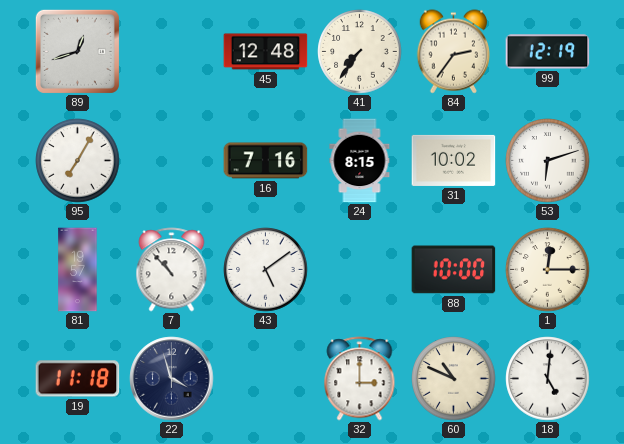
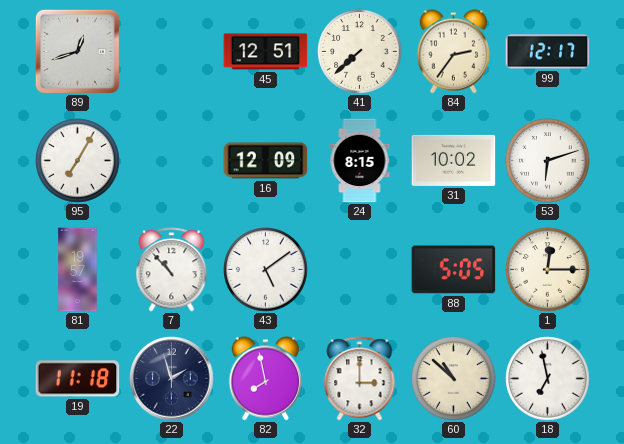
45: 12:48 -> 12:51
41: 7:36 -> 7:38
99: 12:19 -> 12:17
16: 7:16 -> 12:09
88: 10:00 -> 5:05
22: 3:57 -> 1:57
82: none -> 7:58
60: 10:49 -> 10:52
18: 5:01 -> 6:58
